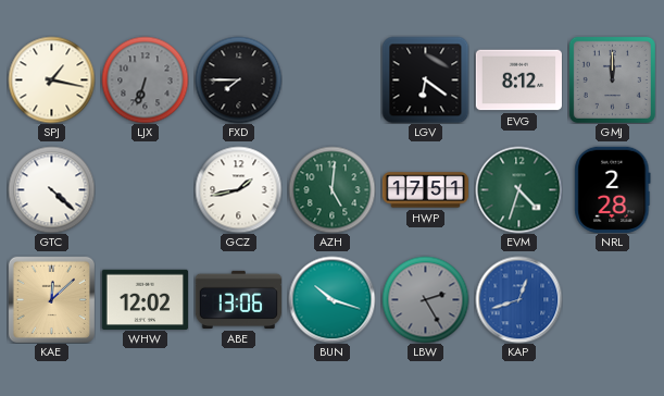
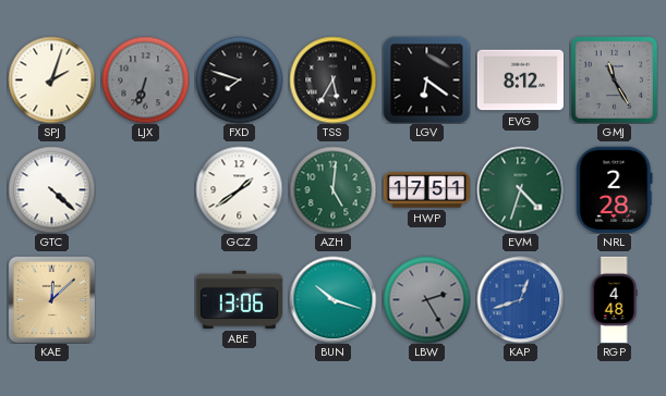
SPJ: 1:17 -> 2:03
FXD: 7:45 -> 7:48
TSS: none -> 5:35
GMJ: 12:00 -> 11:25
GCZ: 1:43 -> 1:39
WHW: 12:02 -> none
RGP: none -> 4:48
